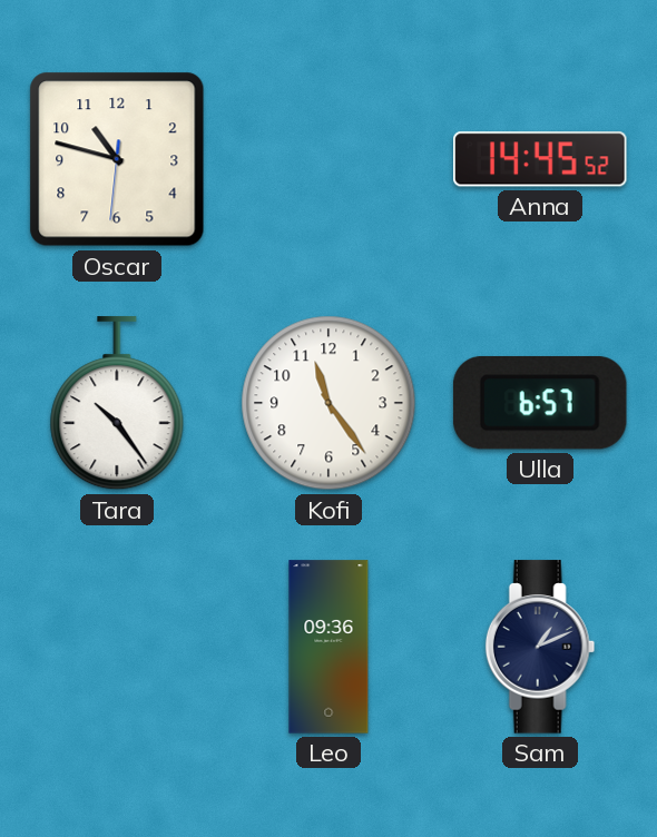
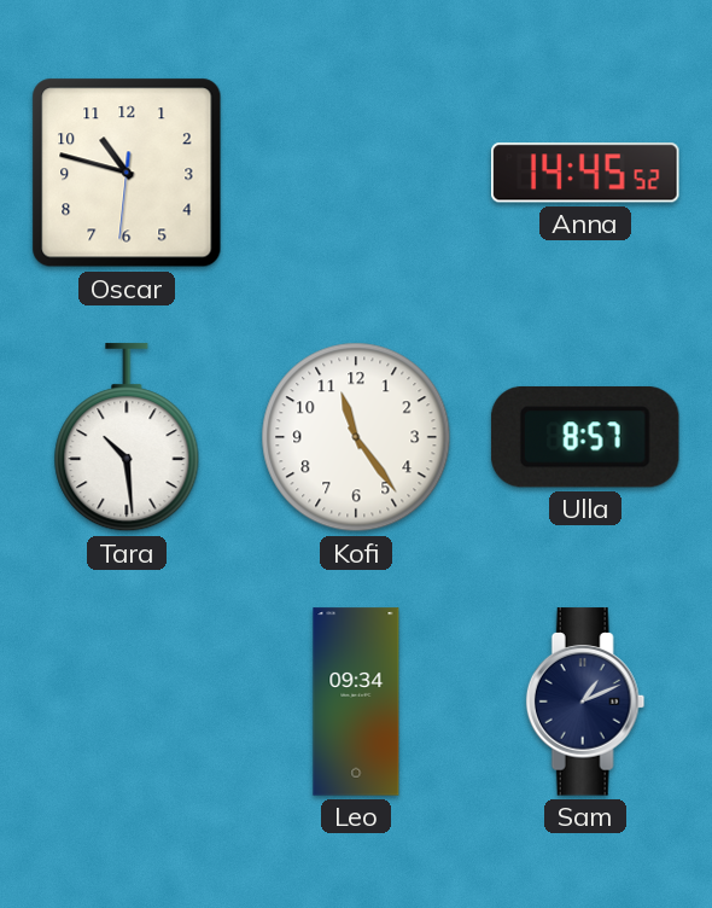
Tara: 10:24 -> 10:29
Ulla: 6:57 -> 8:57
Leo: 09:36 -> 09:34
